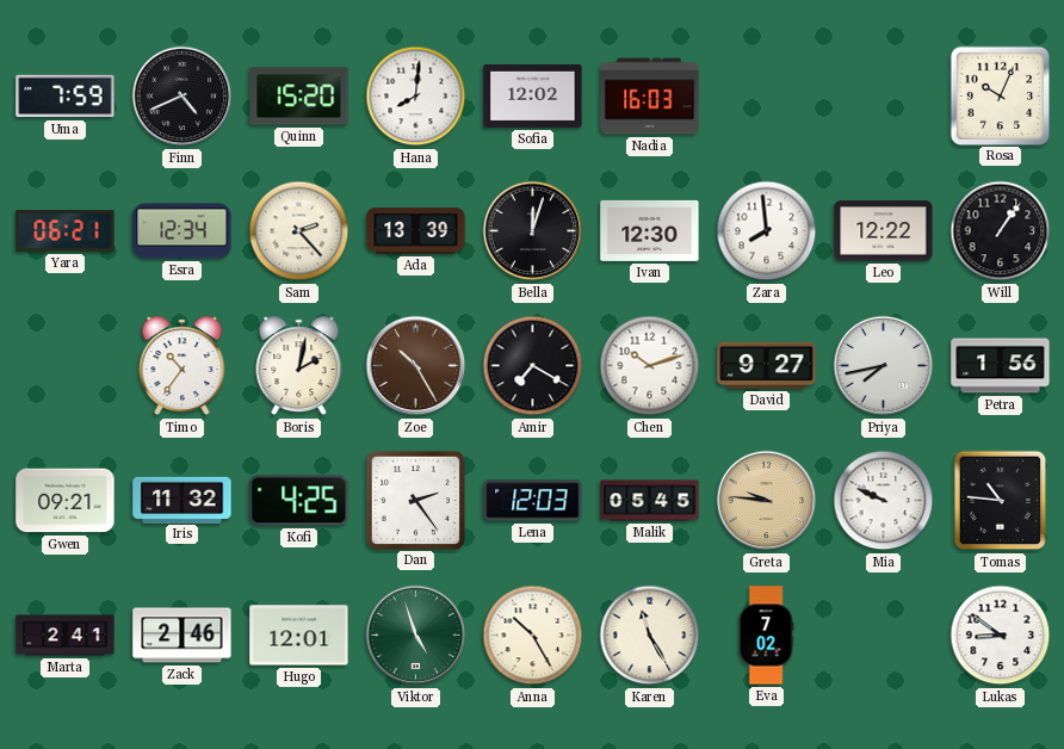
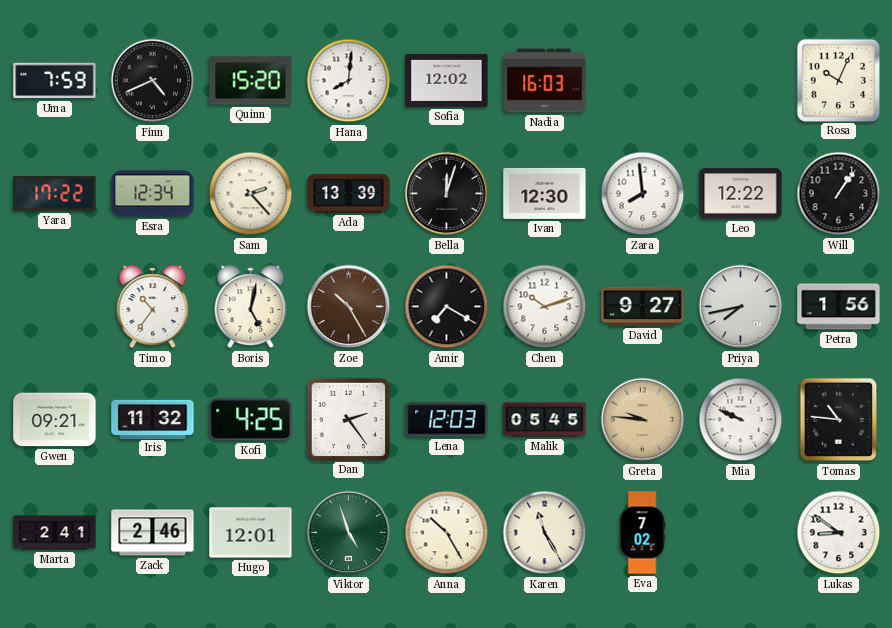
Yara: 06:21 -> 17:22
Boris: 2:02 -> 5:02
